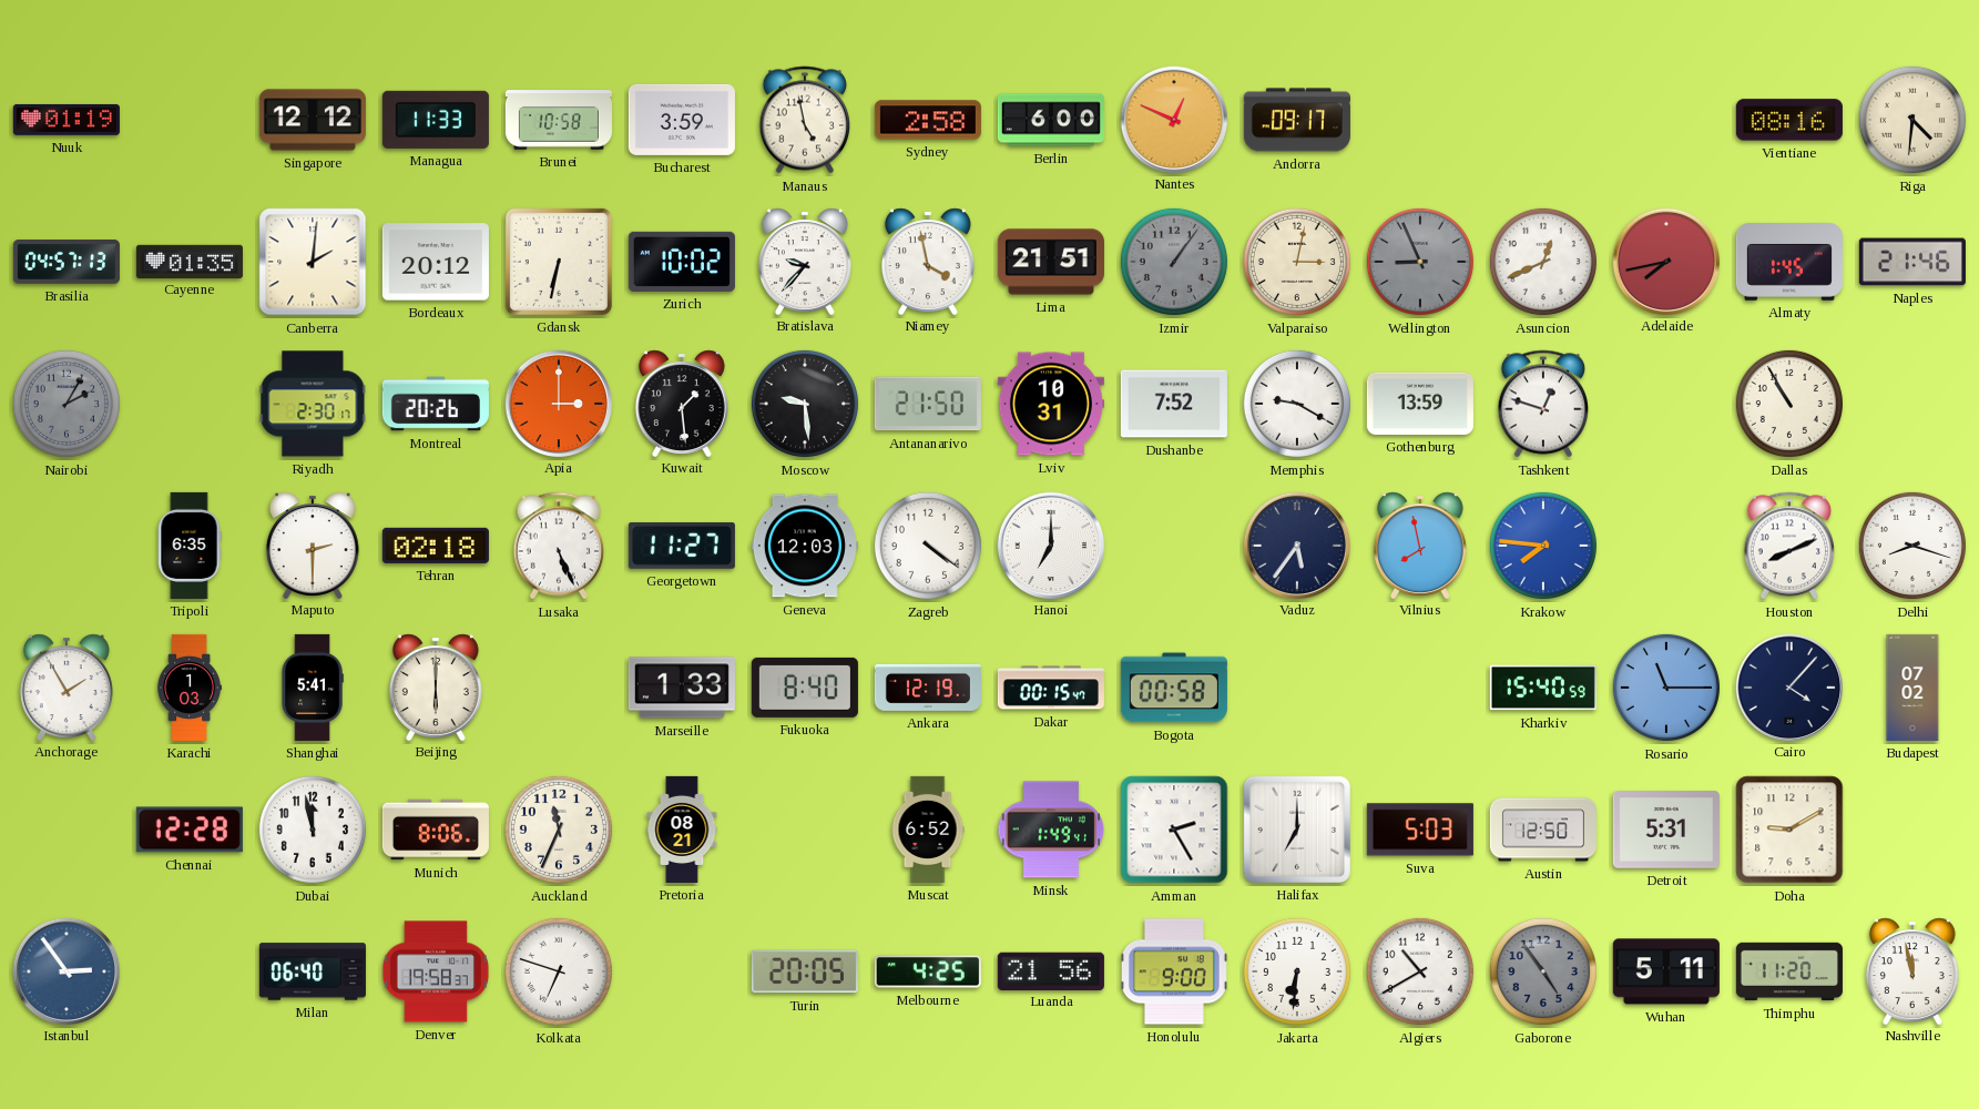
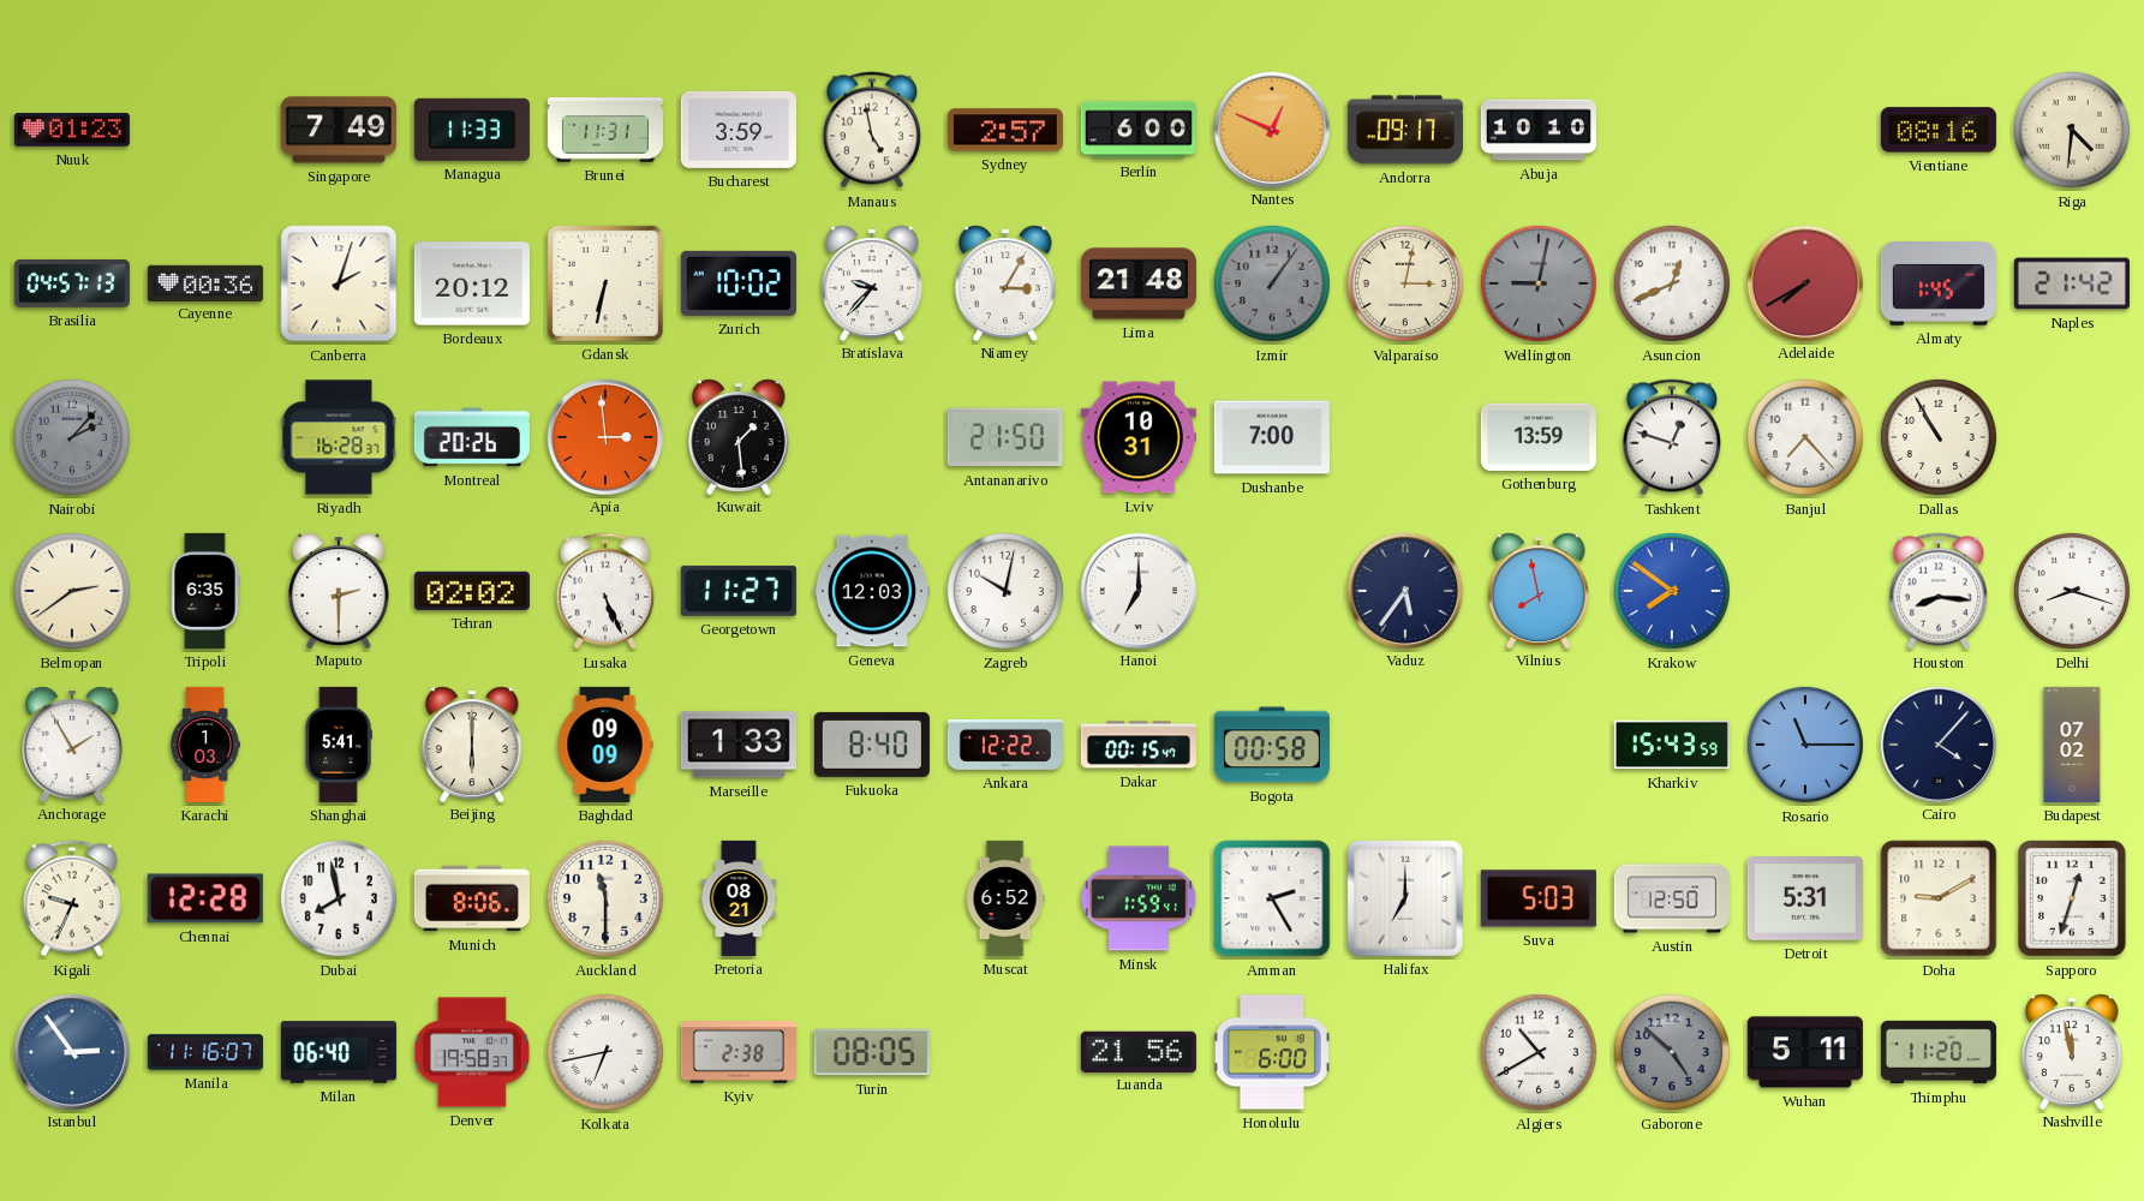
Nuuk: 01:19 -> 01:23
Singapore: 12:12 -> 7:49
Brunei: 10:58 -> 11:31
Sydney: 2:58 -> 2:57
Abuja: none -> 10:10
Cayenne: 01:35 -> 00:36
Canberra: 2:01 -> 2:03
Niamey: 3:58 -> 3:05
Lima: 21:51 -> 21:48
Wellington: 8:56 -> 9:02
Adelaide: 7:43 -> 7:40
Naples: 21:46 -> 21:42
Nairobi: 2:05 -> 2:07
Riyadh: 2:30 -> 16:28
Apia: 3:00 -> 2:59
Moscow: 9:29 -> none
Dushanbe: 7:52 -> 7:00
Memphis: 9:20 -> none
Banjul: none -> 7:23
Belmopan: none -> 2:39
Tehran: 02:18 -> 02:02
Zagreb: 4:21 -> 10:02
Krakow: 7:46 -> 7:51
Houston: 8:11 -> 8:16
Baghdad: none -> 09:09
Ankara: 12:19 -> 12:22
Kharkiv: 15:40 -> 15:43
Kigali: none -> 9:34
Dubai: 11:58 -> 7:58
Auckland: 11:34 -> 11:30
Minsk: 1:49 -> 1:59
Sapporo: none -> 12:33
Manila: none -> 11:16
Kolkata: 6:48 -> 6:43
Kyiv: none -> 2:38
Turin: 20:05 -> 08:05
Melbourne: 4:25 -> none
Honolulu: 9:00 -> 6:00
Jakarta: 6:31 -> none
Gaborone: 4:54 -> 4:52
